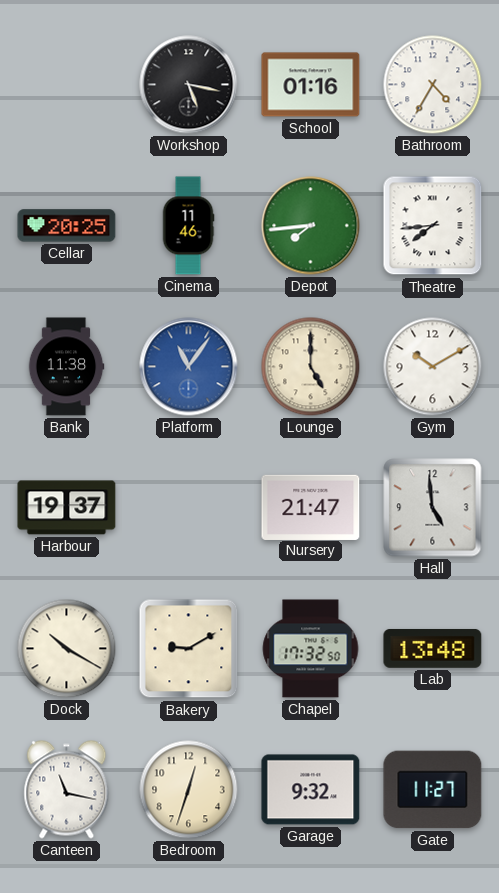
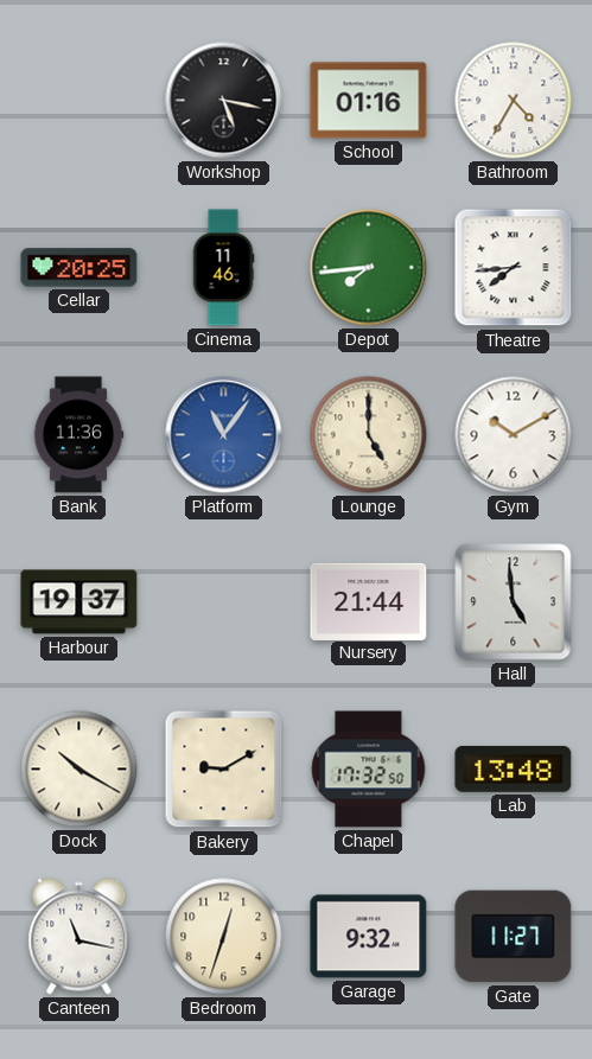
Bank: 11:38 -> 11:36
Nursery: 21:47 -> 21:44
